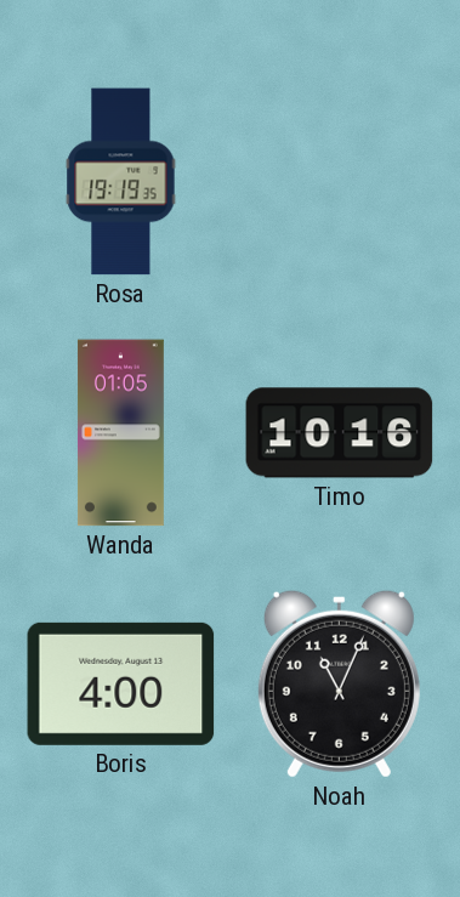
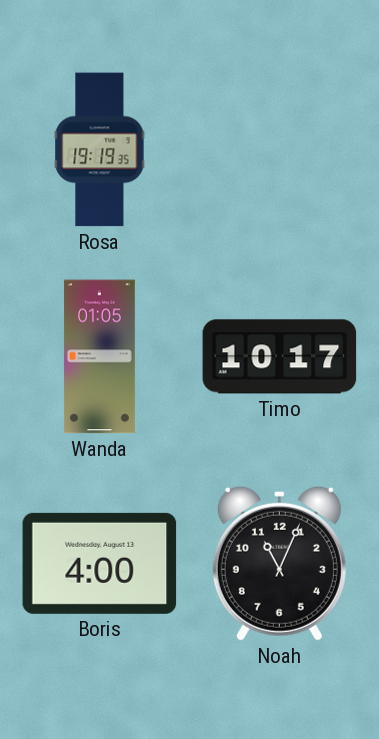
Timo: 10:16 -> 10:17
